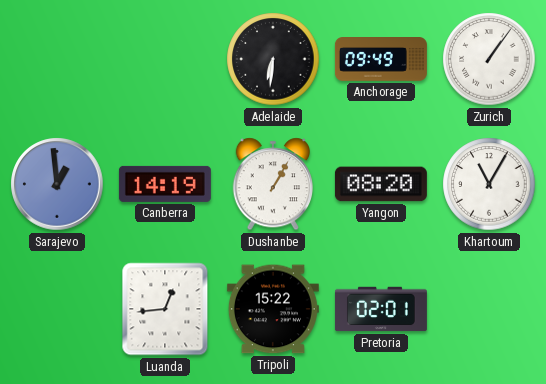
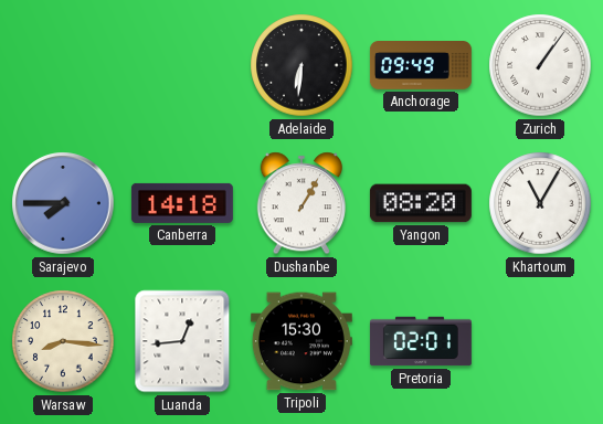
Sarajevo: 12:59 -> 7:45
Canberra: 14:19 -> 14:18
Warsaw: none -> 8:16
Tripoli: 15:22 -> 15:30
